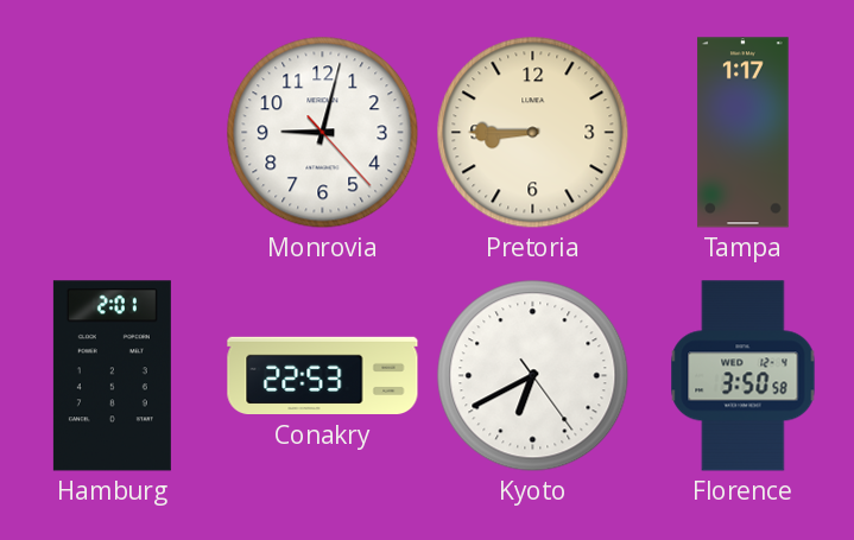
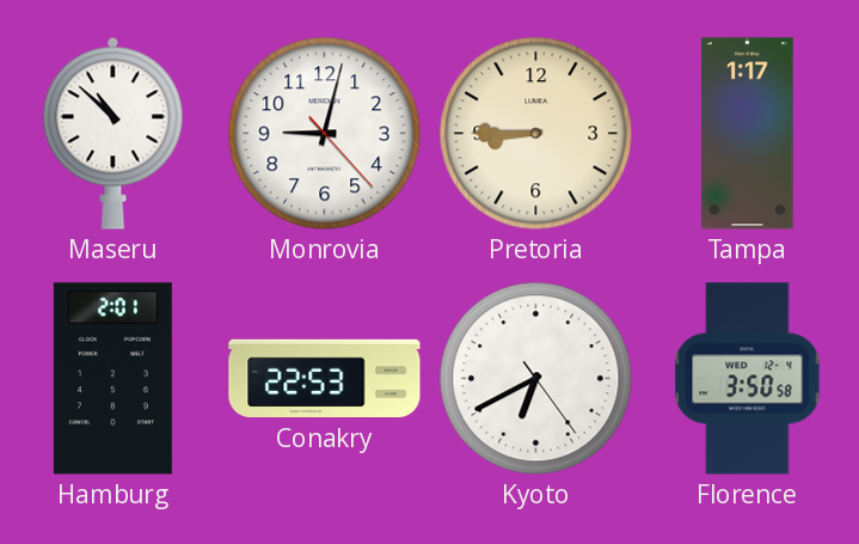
Maseru: none -> 10:52
